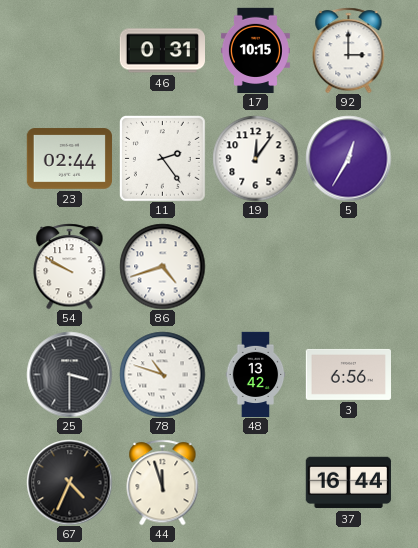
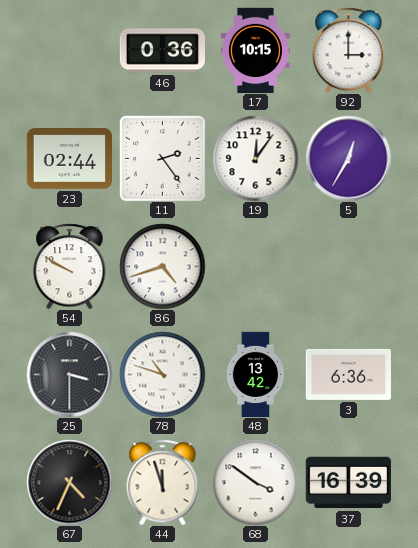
46: 0:31 -> 0:36
3: 6:56 -> 6:36
68: none -> 3:51
37: 16:44 -> 16:39
